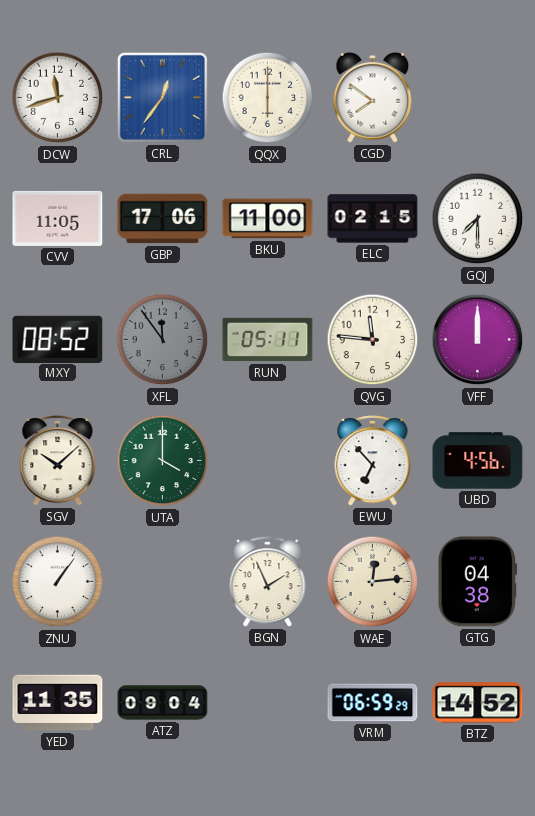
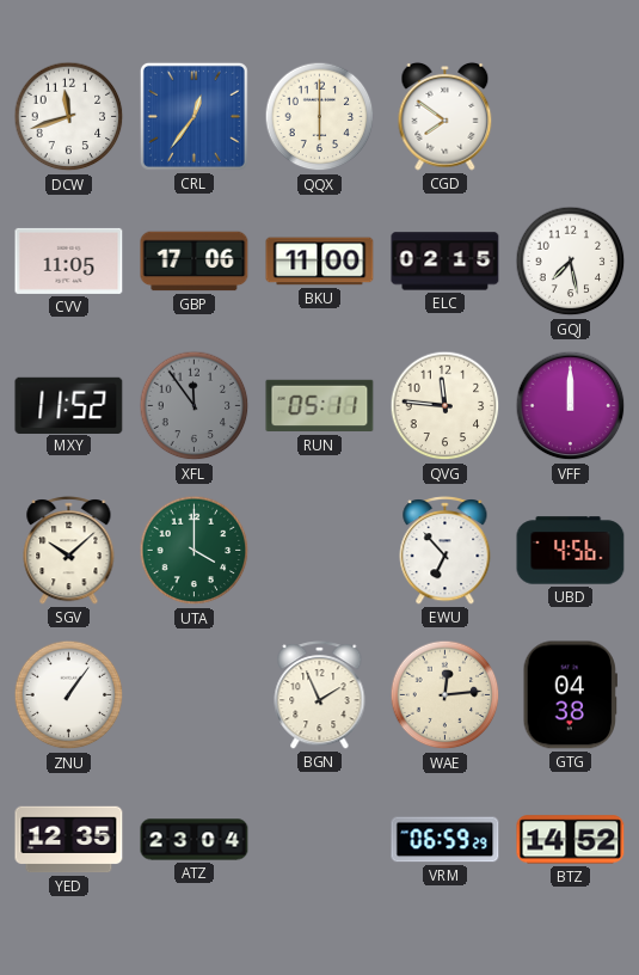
GQJ: 7:30 -> 7:28
MXY: 08:52 -> 11:52
YED: 11:35 -> 12:35
ATZ: 09:04 -> 23:04
